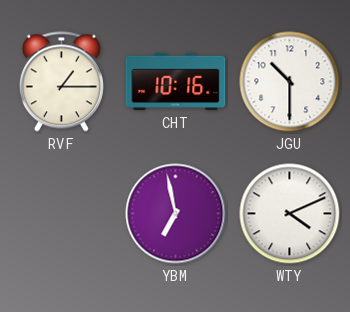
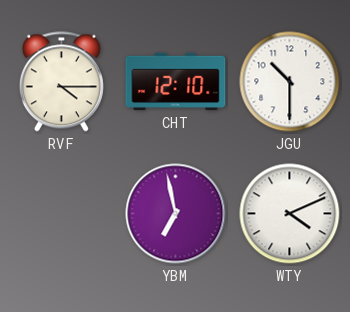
RVF: 1:15 -> 4:15
CHT: 10:16 -> 12:10
